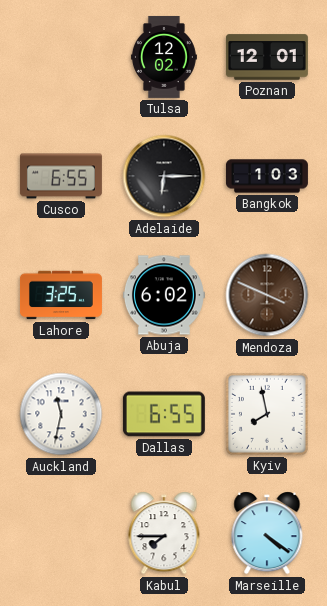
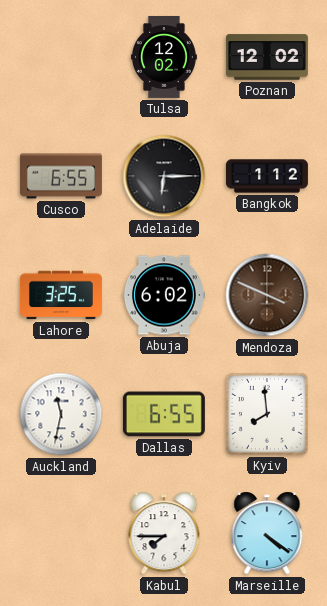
Poznan: 12:01 -> 12:02
Bangkok: 1:03 -> 1:12
Kyiv: 7:58 -> 7:59
